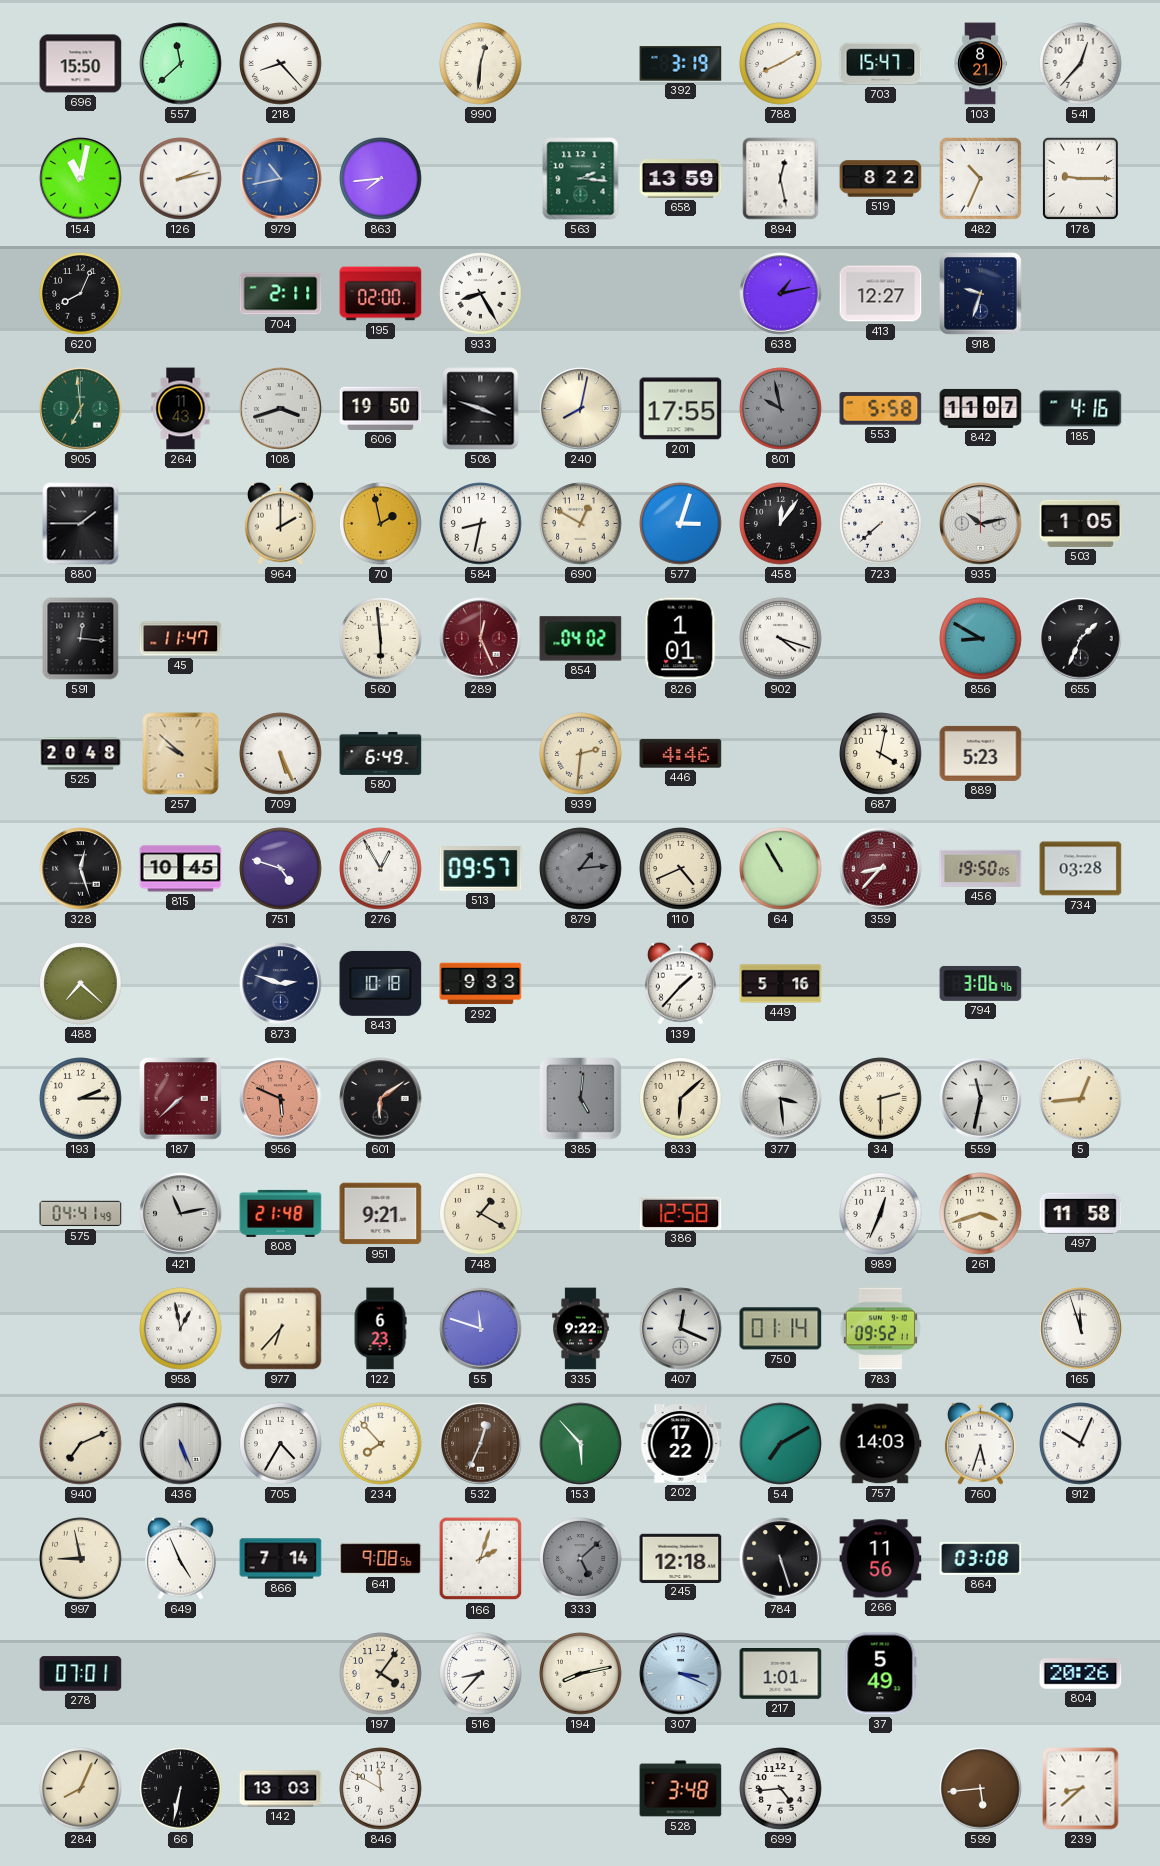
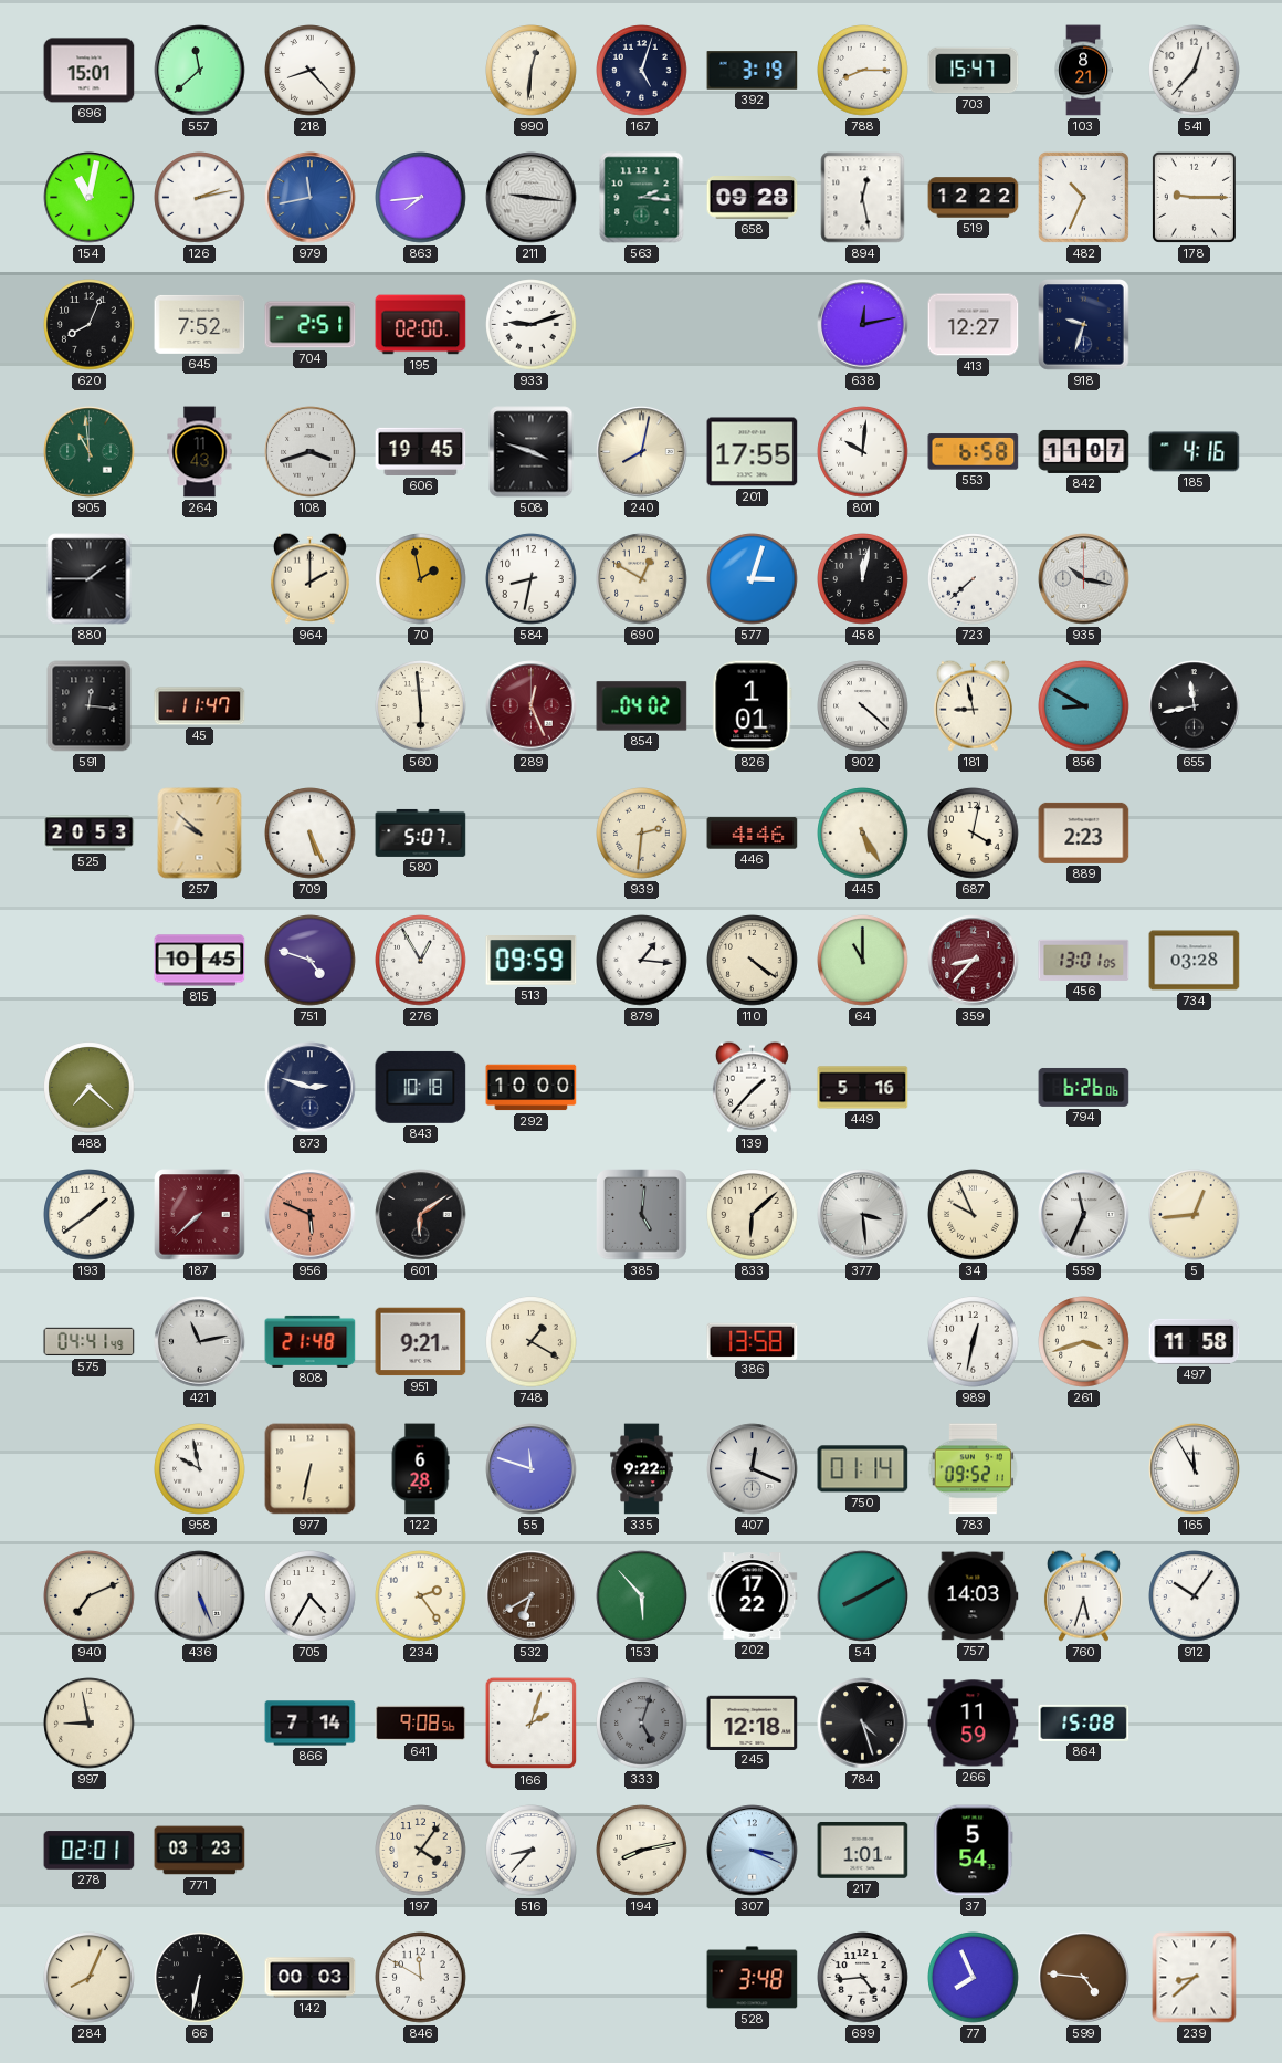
696: 15:50 -> 15:01
167: none -> 5:03
788: 8:10 -> 8:15
979: 10:43 -> 11:43
211: none -> 9:16
658: 13:59 -> 09:28
519: 8:22 -> 12:22
645: none -> 7:52
704: 2:11 -> 2:51
933: 8:25 -> 9:12
638: 1:13 -> 12:13
905: 6:59 -> 10:59
606: 19:50 -> 19:45
801: 9:58 -> 10:01
801 dial: grey -> white
553: 5:58 -> 6:58
458: 12:06 -> 12:02
935: 10:13 -> 10:17
503: 1:05 -> none
902: 4:18 -> 4:22
181: none -> 8:58
655: 1:34 -> 11:43
525: 20:48 -> 20:53
580: 6:49 -> 5:07
445: none -> 5:25
889: 5:23 -> 2:23
328: 12:27 -> none
513: 09:57 -> 09:59
879: 1:14 -> 1:16
879 dial: grey -> white
110: 4:41 -> 4:21
64: 10:55 -> 11:00
456: 19:50 -> 13:01
292: 9:33 -> 10:00
794: 3:06 -> 6:26
193: 2:15 -> 1:39
34: 2:30 -> 9:56
559: 11:32 -> 11:34
386: 12:58 -> 13:58
989: 12:34 -> 12:32
958: 12:58 -> 9:58
977: 6:37 -> 6:32
122: 6:23 -> 6:28
165: 11:57 -> 11:55
234: 7:53 -> 2:24
532: 12:34 -> 6:40
54: 7:10 -> 8:10
912: 10:04 -> 10:06
649: 4:56 -> none
333: 5:08 -> 5:03
784: 5:27 -> 4:27
266: 11:56 -> 11:59
864: 03:08 -> 15:08
278: 07:01 -> 02:01
771: none -> 03:23
37: 5:49 -> 5:54
804: 20:26 -> none
142: 13:03 -> 00:03
77: none -> 7:56
599: 5:44 -> 4:46
